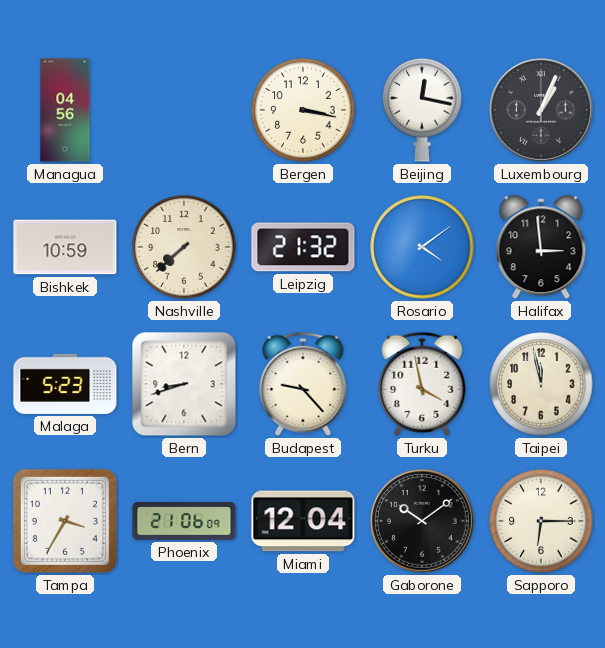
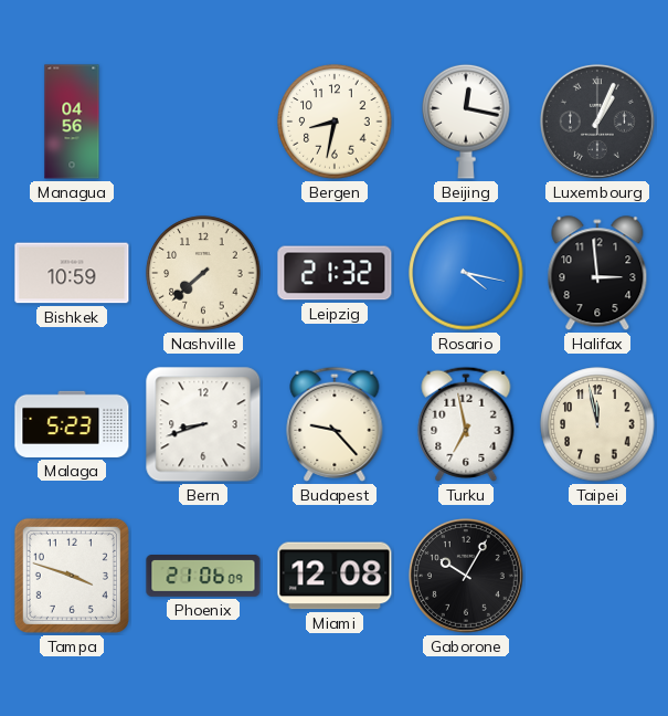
Bergen: 3:17 -> 8:32
Rosario: 4:09 -> 4:17
Turku: 3:58 -> 6:58
Tampa: 3:35 -> 3:48
Miami: 12:04 -> 12:08
Gaborone: 10:09 -> 10:05
Sapporo: 6:15 -> none
